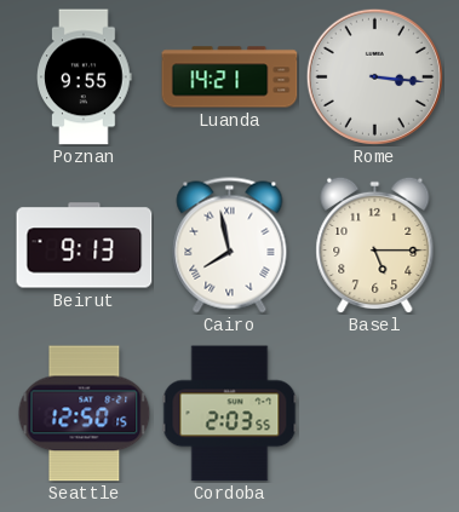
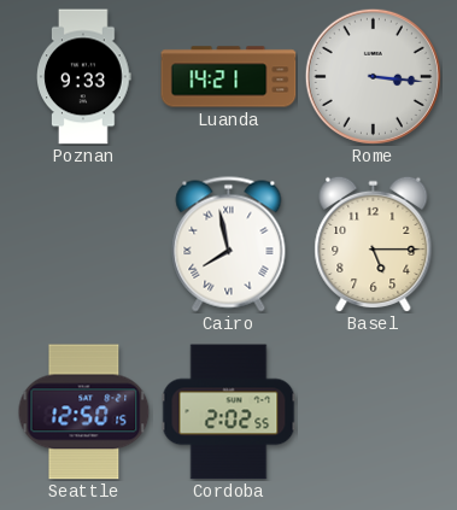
Poznan: 9:55 -> 9:33
Beirut: 9:13 -> none
Cordoba: 2:03 -> 2:02
